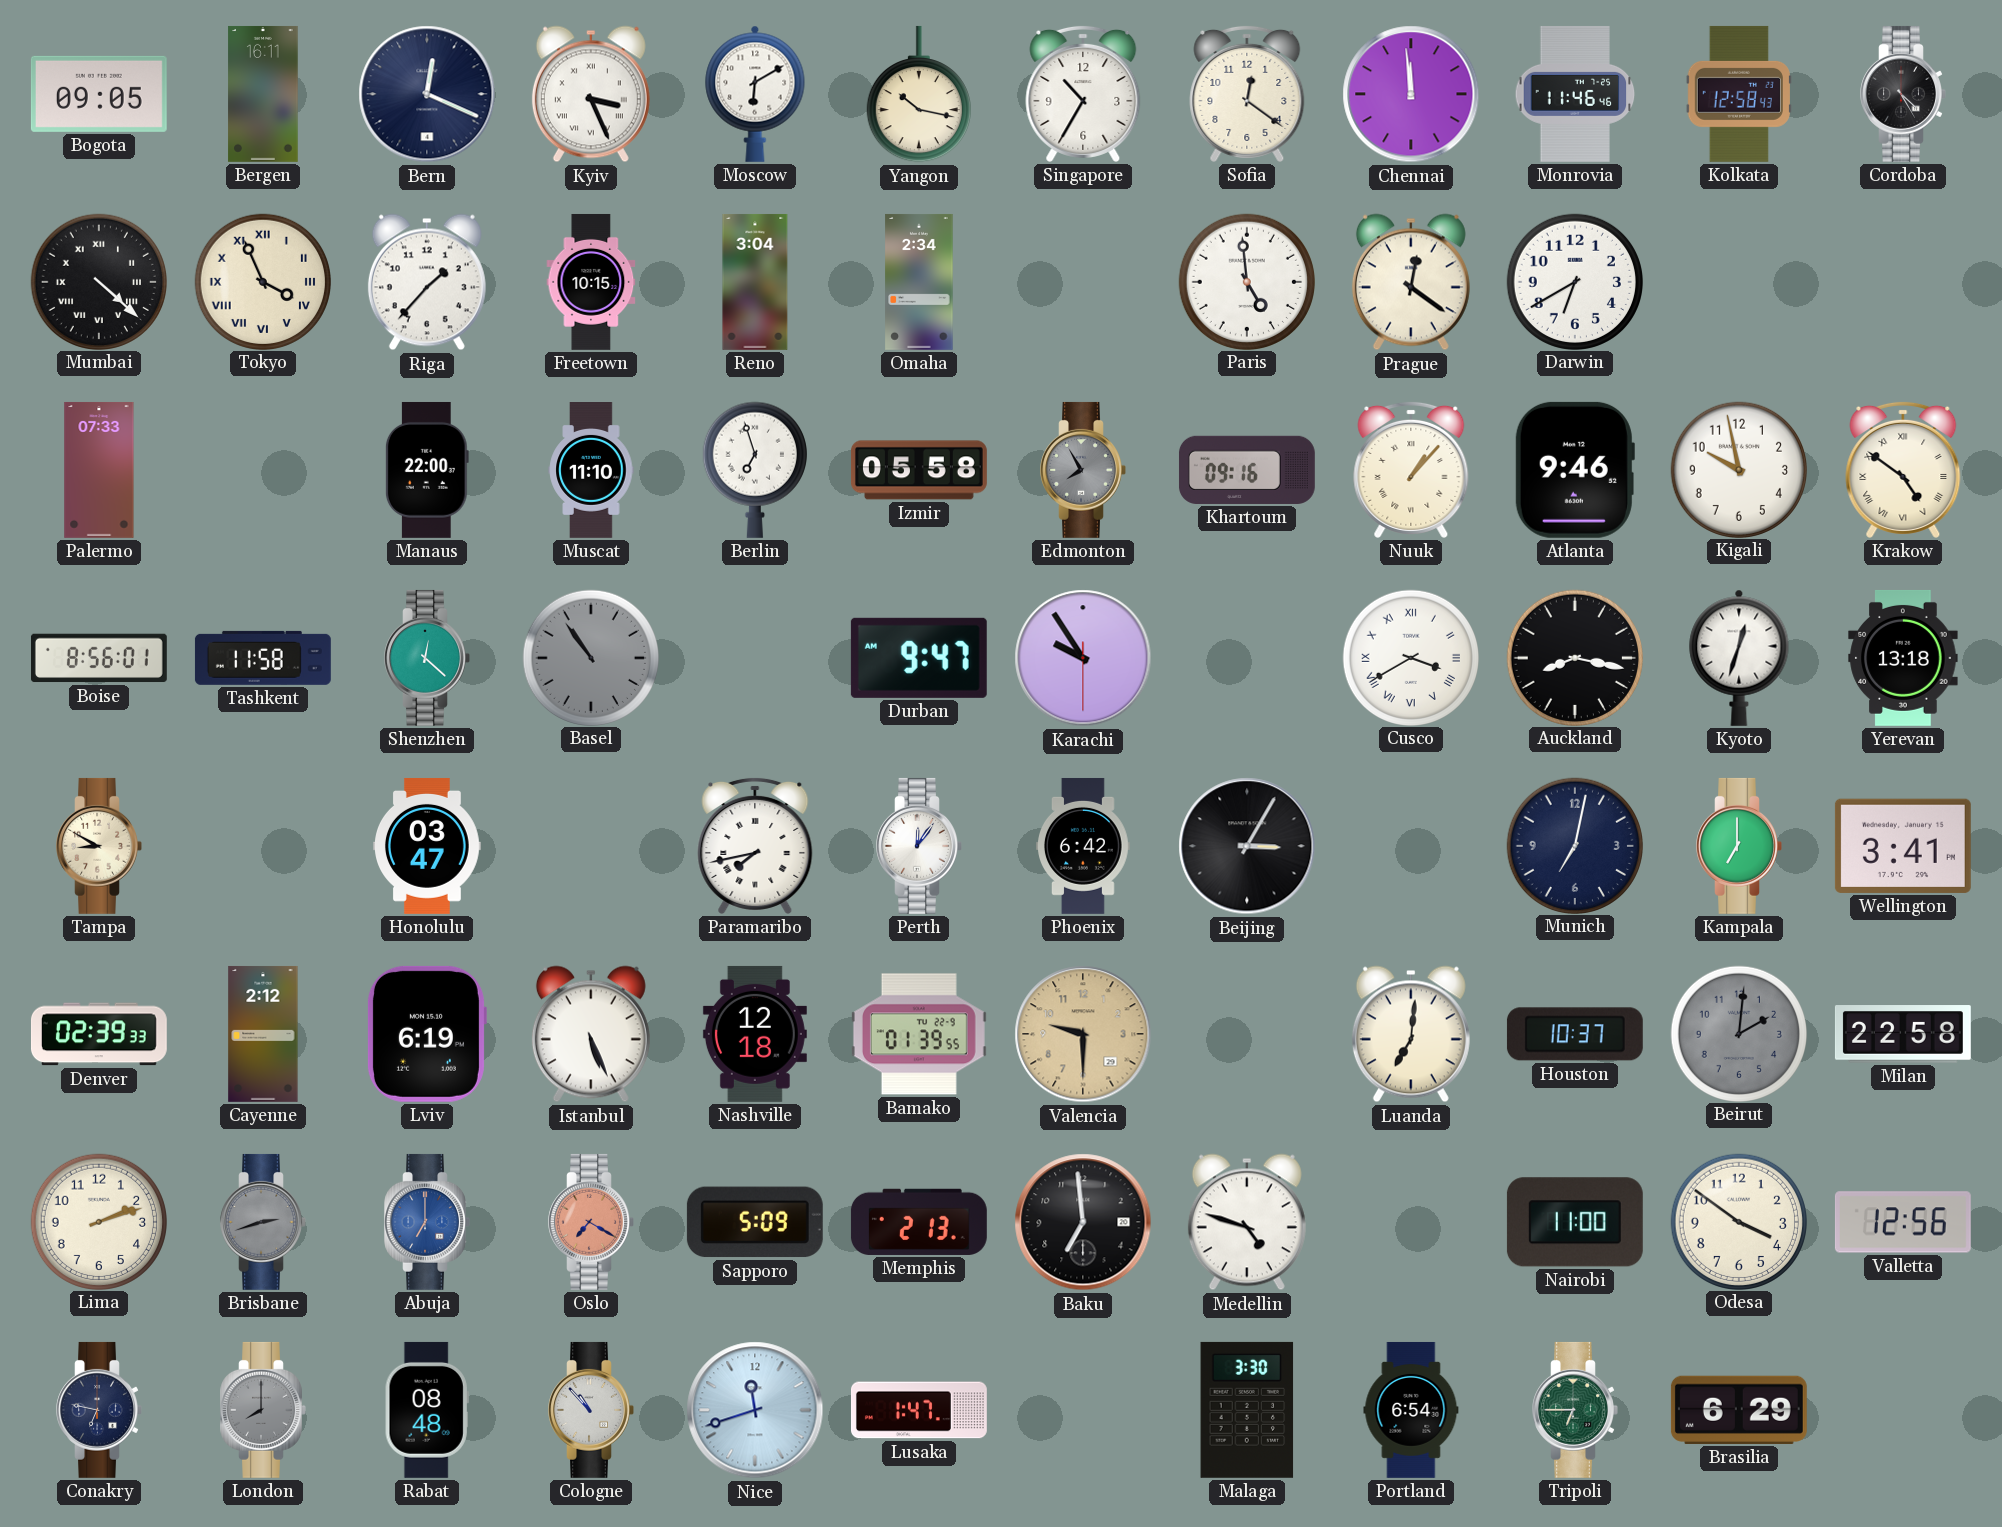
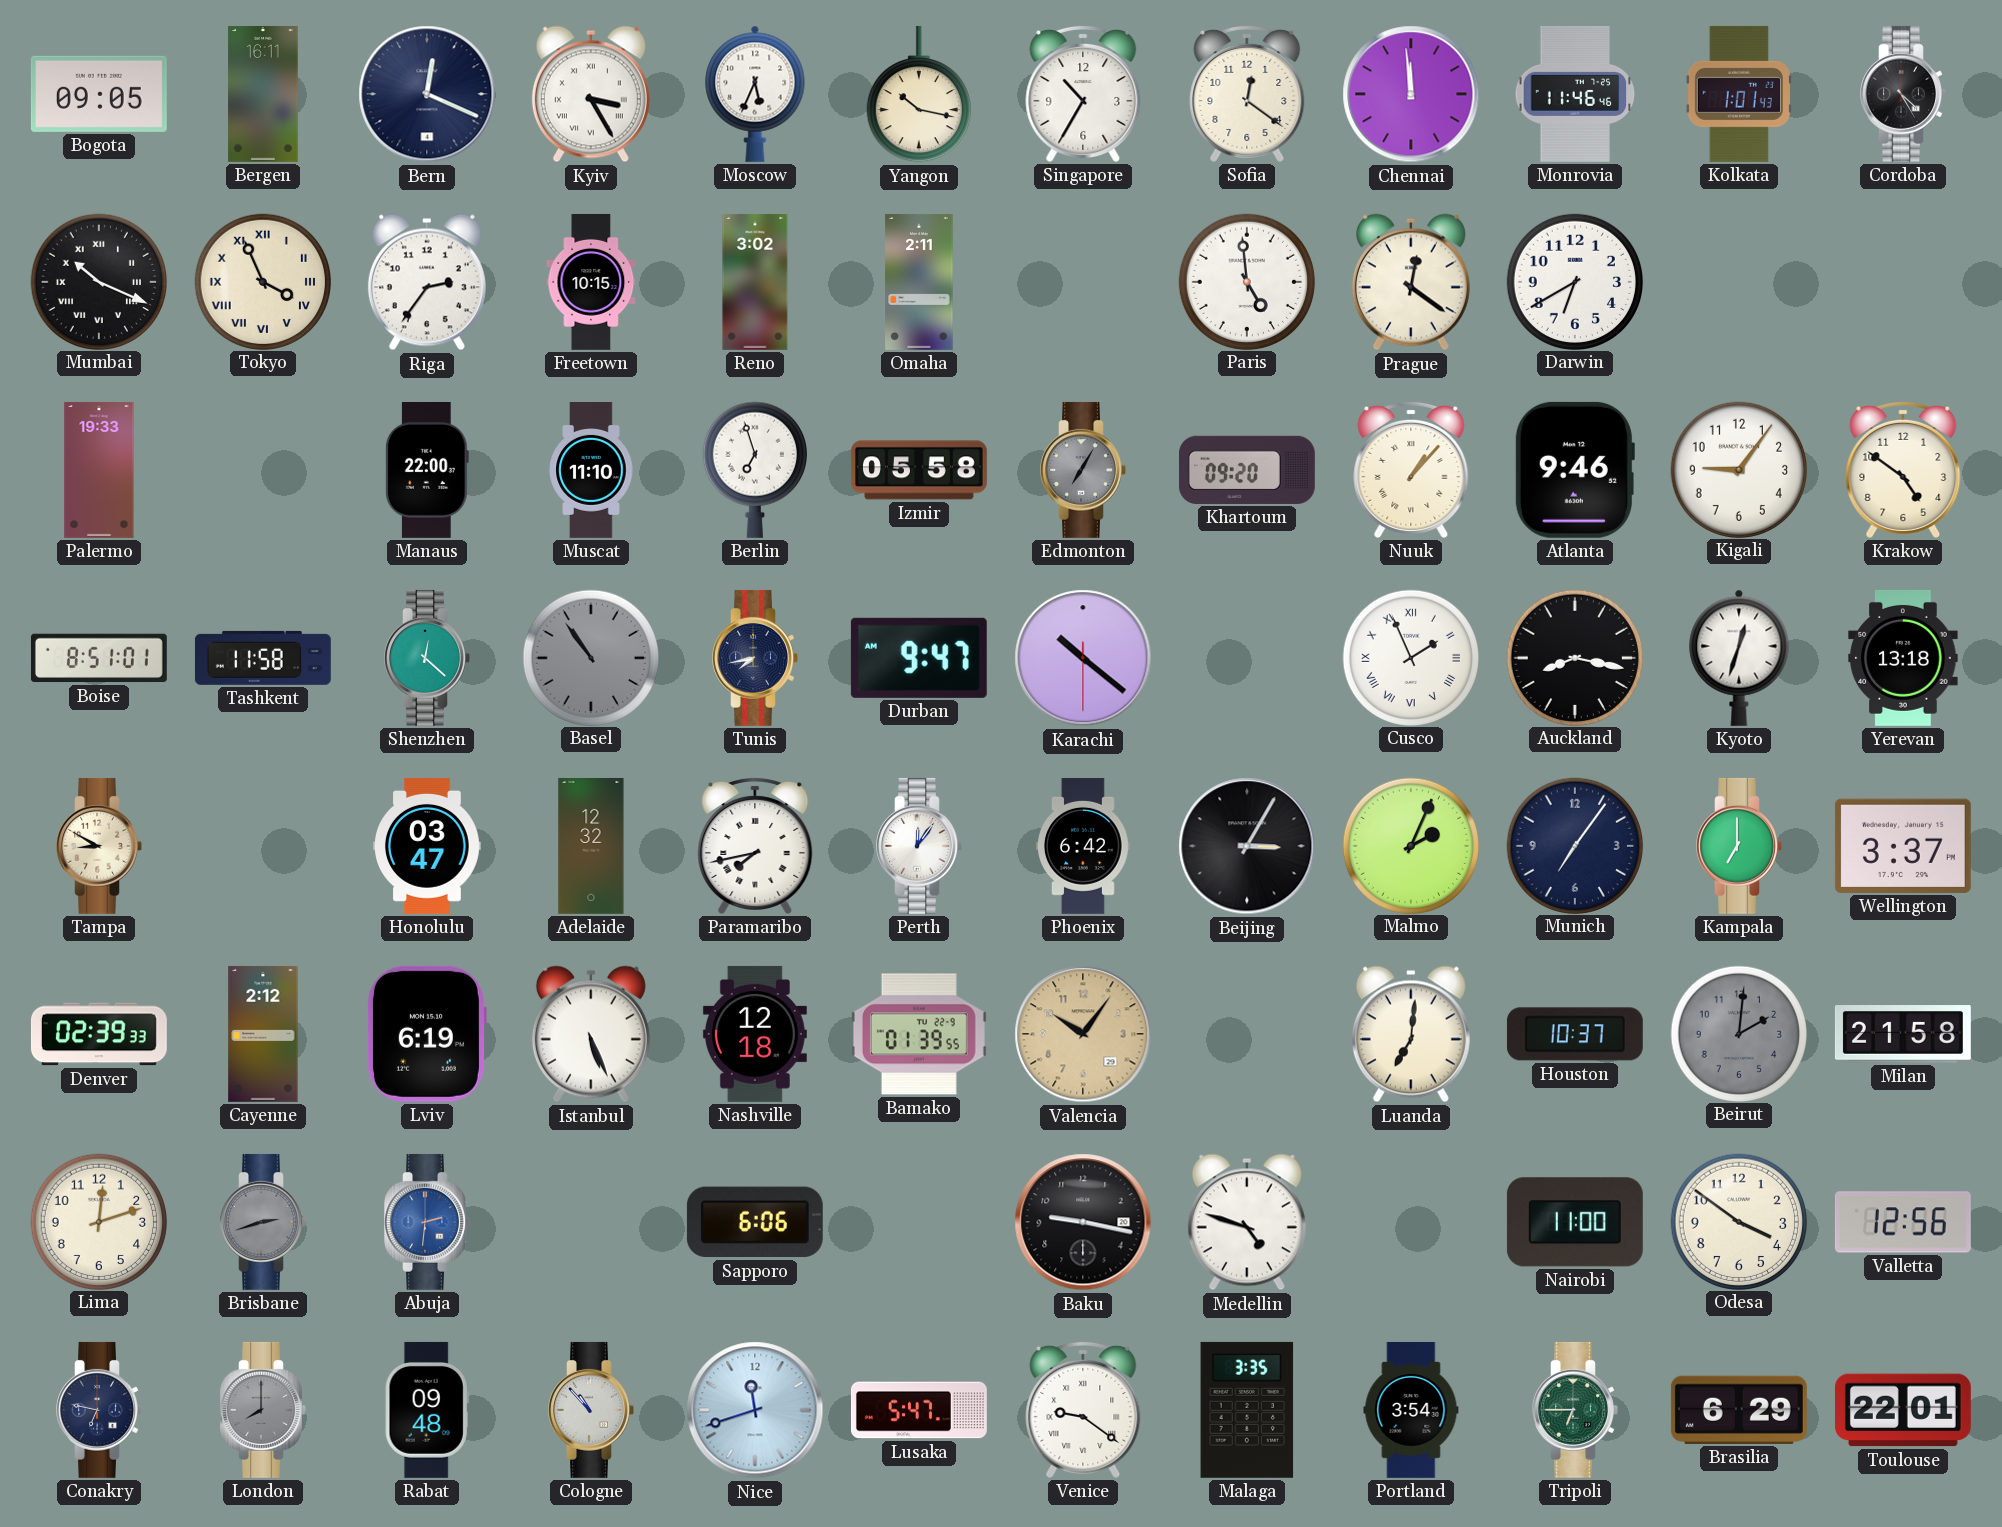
Kyiv: 3:26 -> 3:25
Moscow: 6:10 -> 5:34
Kolkata: 12:58 -> 1:01
Mumbai: 4:22 -> 10:19
Riga: 1:37 -> 2:36
Reno: 3:04 -> 3:02
Omaha: 2:34 -> 2:11
Palermo: 07:33 -> 19:33
Edmonton: 7:55 -> 7:05
Khartoum: 09:16 -> 09:20
Kigali: 9:58 -> 9:06
Krakow numerals: Roman -> Arabic
Boise: 8:56 -> 8:51
Tunis: none -> 7:43
Karachi: 9:54 -> 10:21
Cusco: 3:40 -> 1:56
Adelaide: none -> 12:32
Malmo: none -> 2:04
Munich: 7:02 -> 7:06
Wellington: 3:41 -> 3:37
Valencia: 9:30 -> 10:06
Milan: 22:58 -> 21:58
Lima: 2:12 -> 12:12
Abuja: 7:00 -> 2:31
Oslo: 7:20 -> none
Sapporo: 5:09 -> 6:06
Memphis: 2:13 -> none
Baku: 6:59 -> 9:17
Rabat: 08:48 -> 09:48
Lusaka: 1:47 -> 5:47
Venice: none -> 9:21
Malaga: 3:30 -> 3:35
Portland: 6:54 -> 3:54
Toulouse: none -> 22:01
